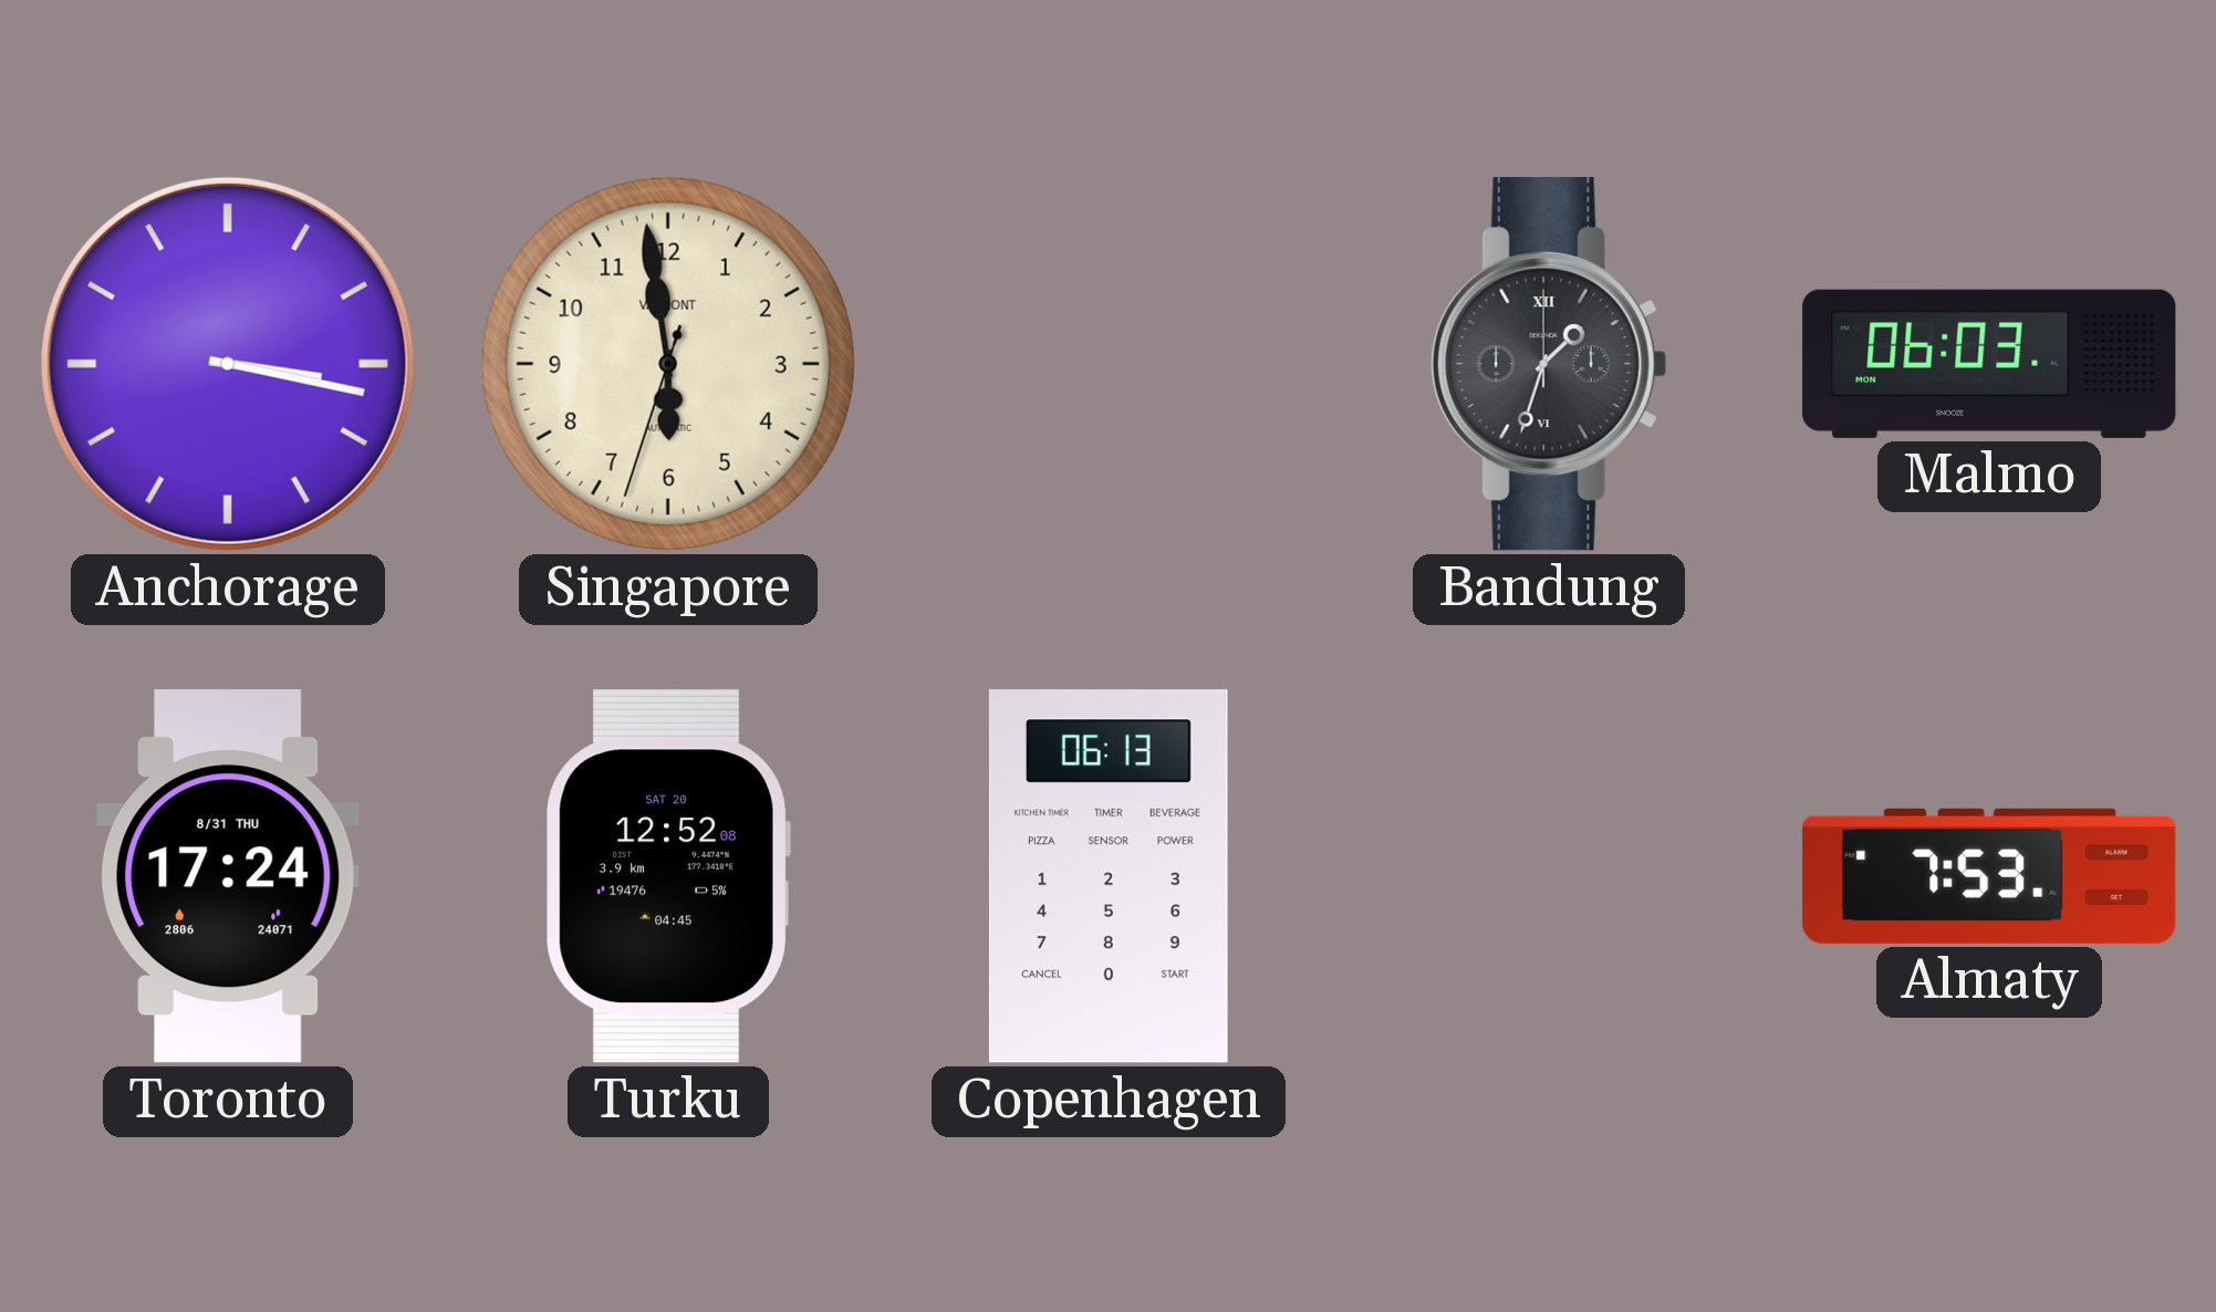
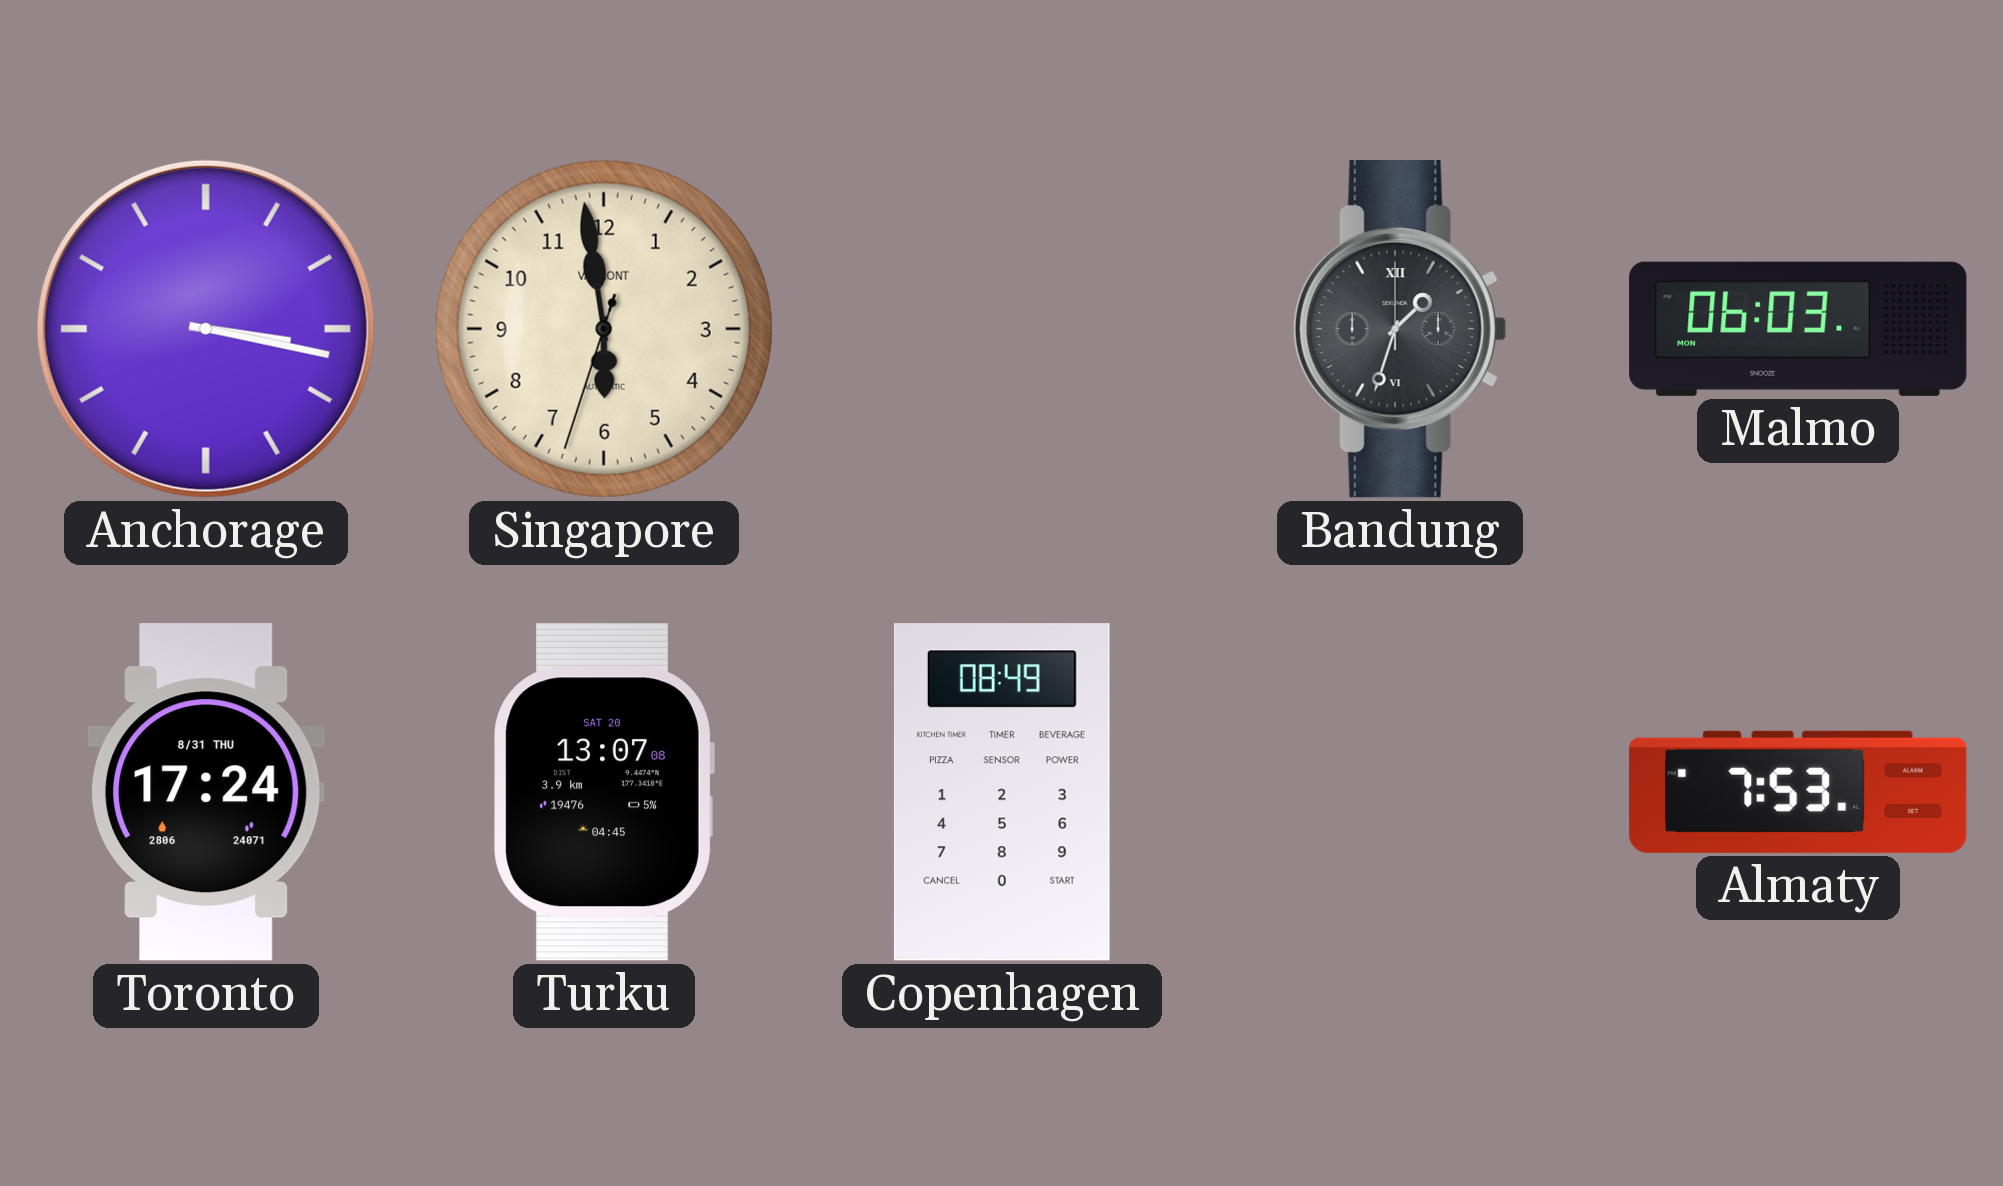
Turku: 12:52 -> 13:07
Copenhagen: 06:13 -> 08:49
